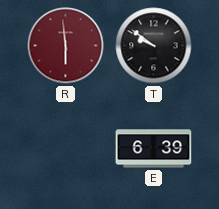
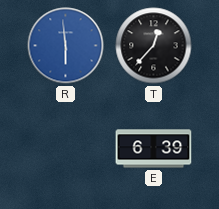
R dial: burgundy -> blue
T: 9:51 -> 12:37
